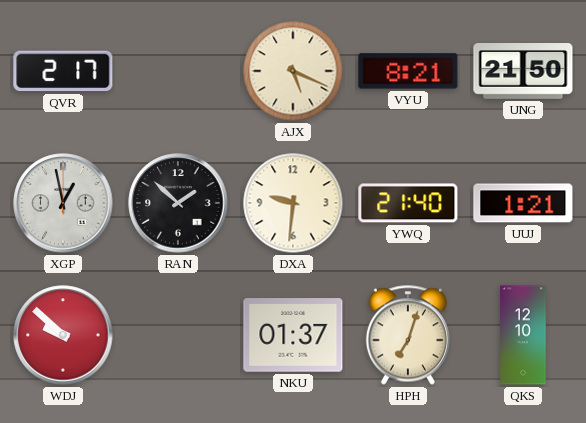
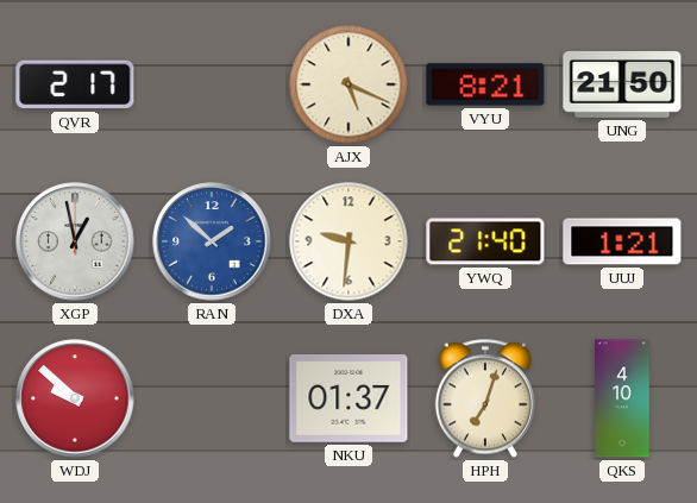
RAN dial: black -> blue
QKS: 12:10 -> 4:10
